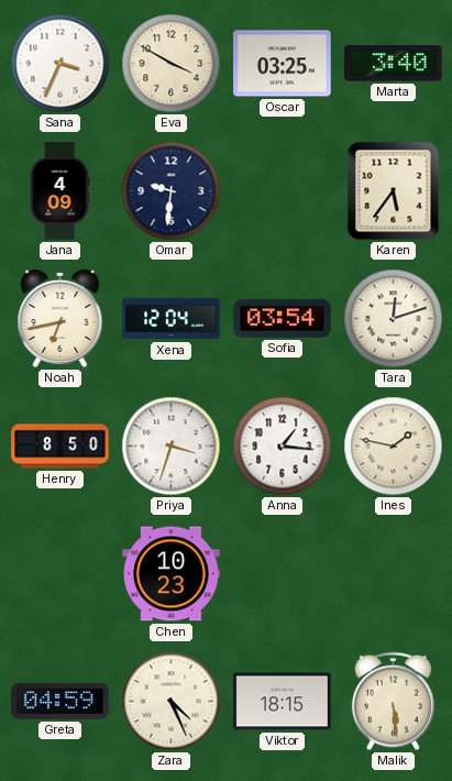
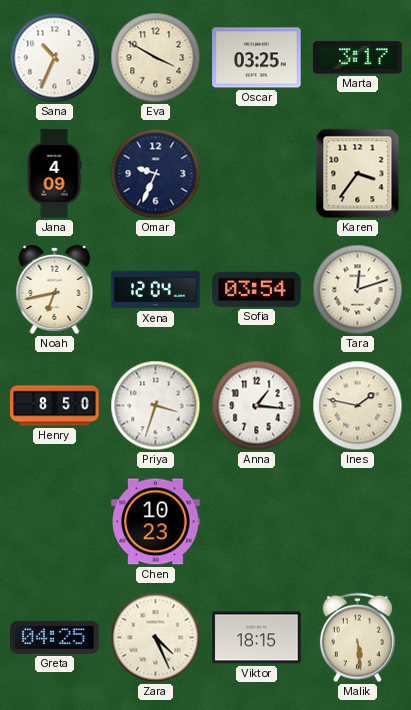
Sana: 3:34 -> 10:34
Marta: 3:40 -> 3:17
Omar: 9:31 -> 9:34
Karen: 5:36 -> 3:36
Greta: 04:59 -> 04:25
